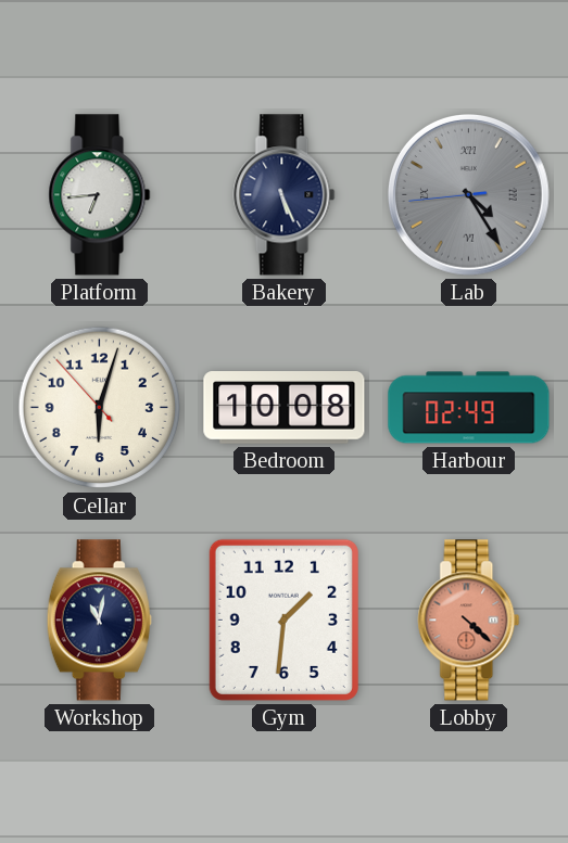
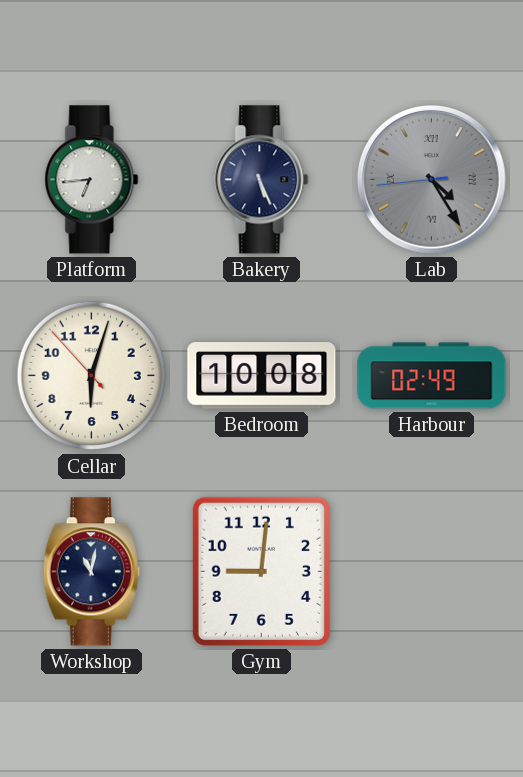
Gym: 1:31 -> 9:01
Lobby: 4:22 -> none
